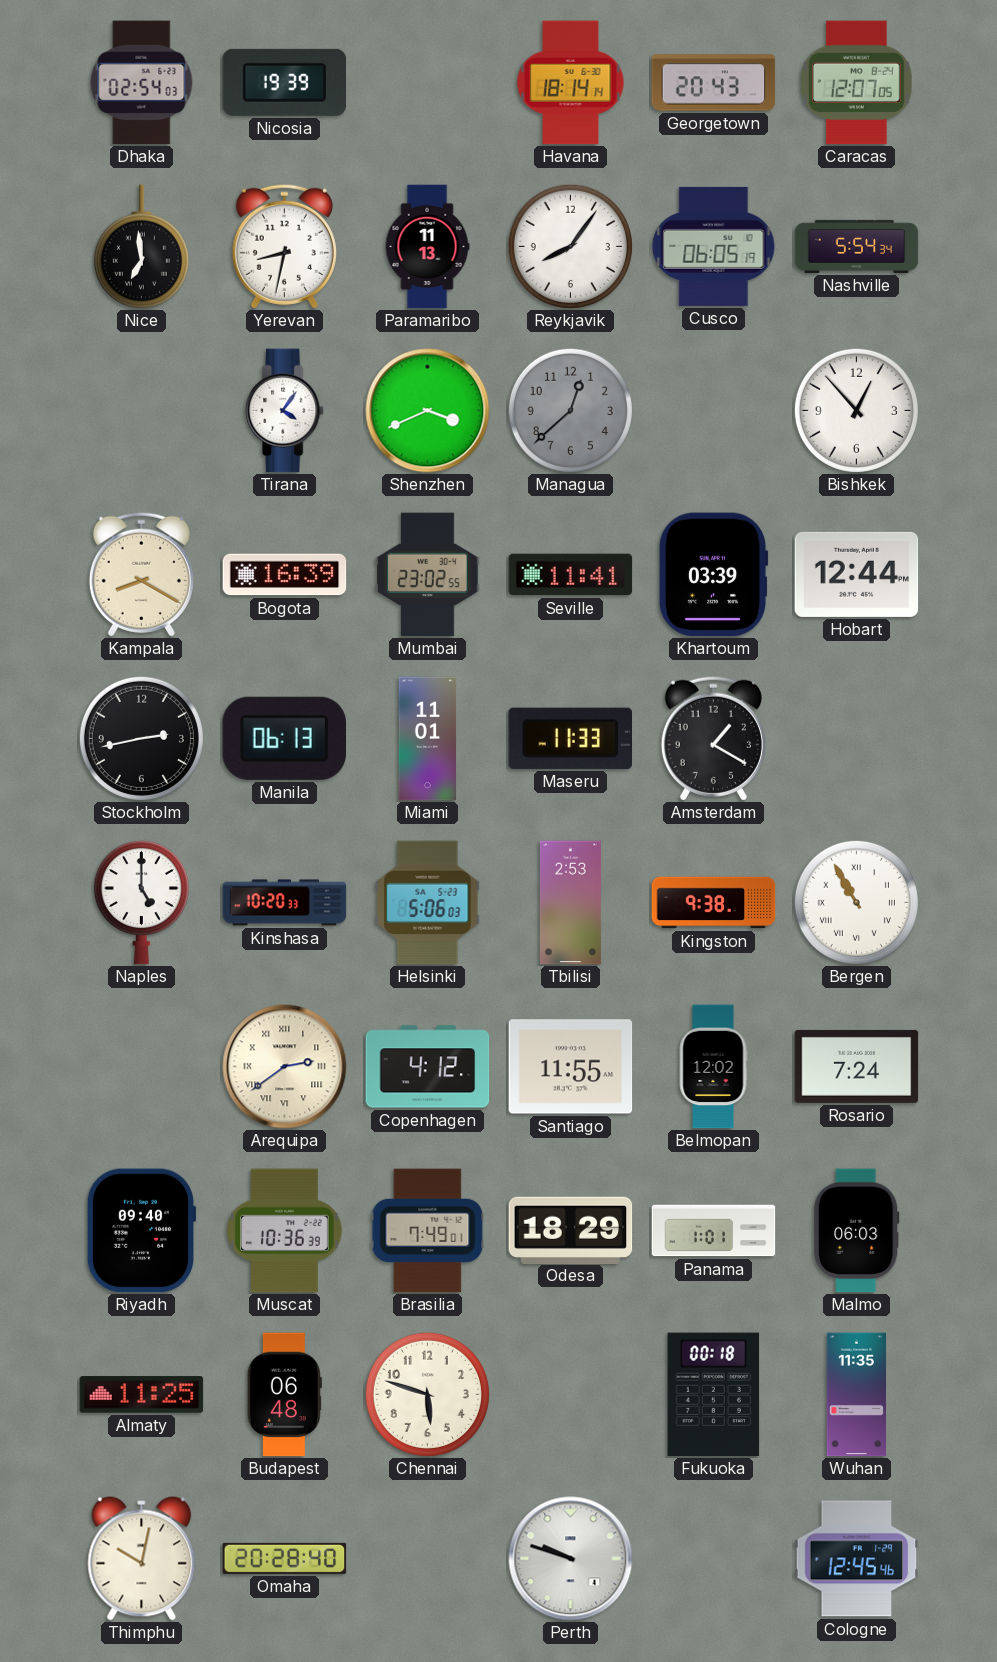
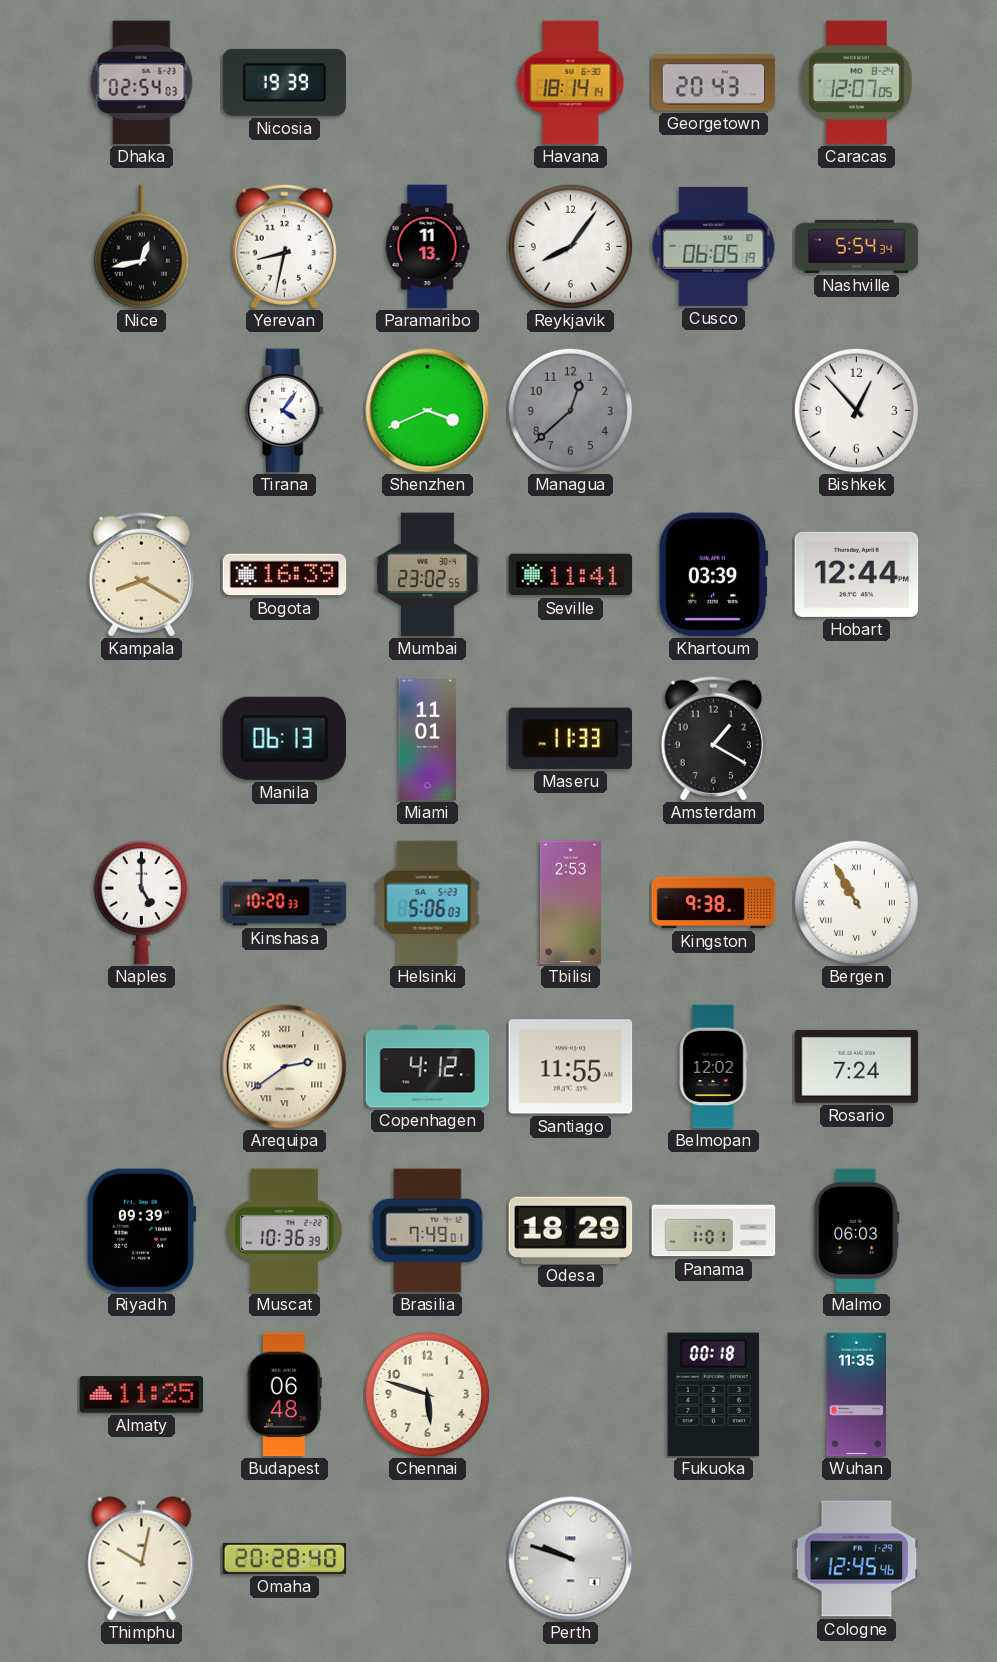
Nice: 6:59 -> 12:43
Stockholm: 2:43 -> none
Riyadh: 09:40 -> 09:39
